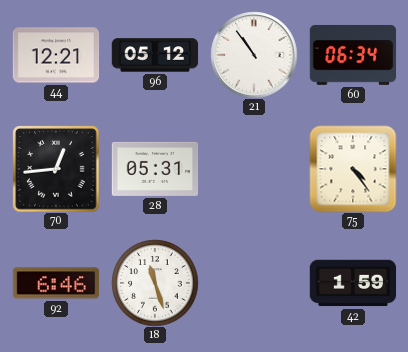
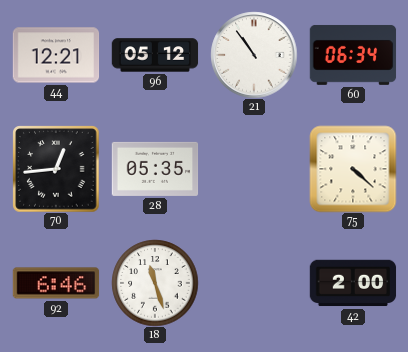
28: 05:31 -> 05:35
75: 4:24 -> 4:22
42: 1:59 -> 2:00
